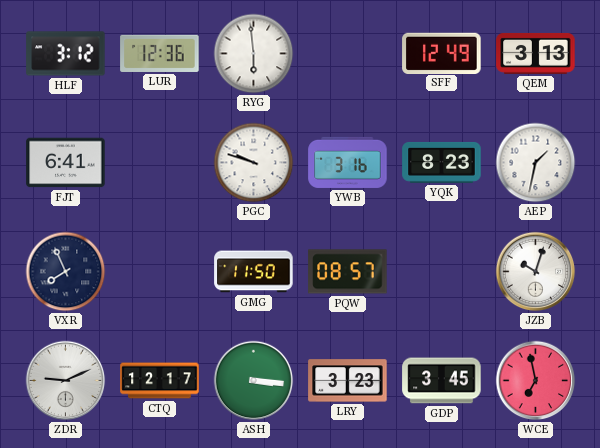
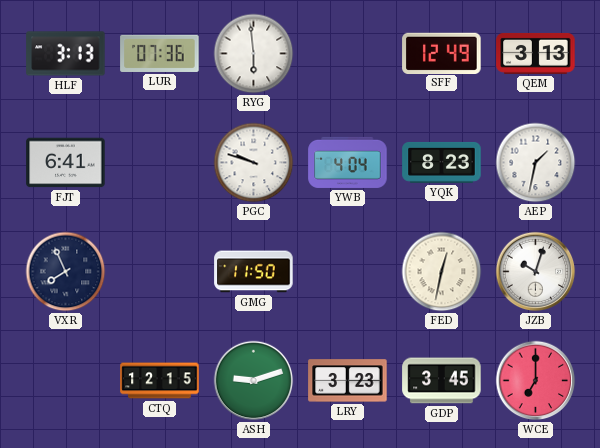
HLF: 3:12 -> 3:13
LUR: 12:36 -> 07:36
YWB: 3:16 -> 4:04
PQW: 08:57 -> none
FED: none -> 12:32
ZDR: 9:11 -> none
CTQ: 12:17 -> 12:15
ASH: 3:16 -> 9:12
WCE: 6:58 -> 7:00
